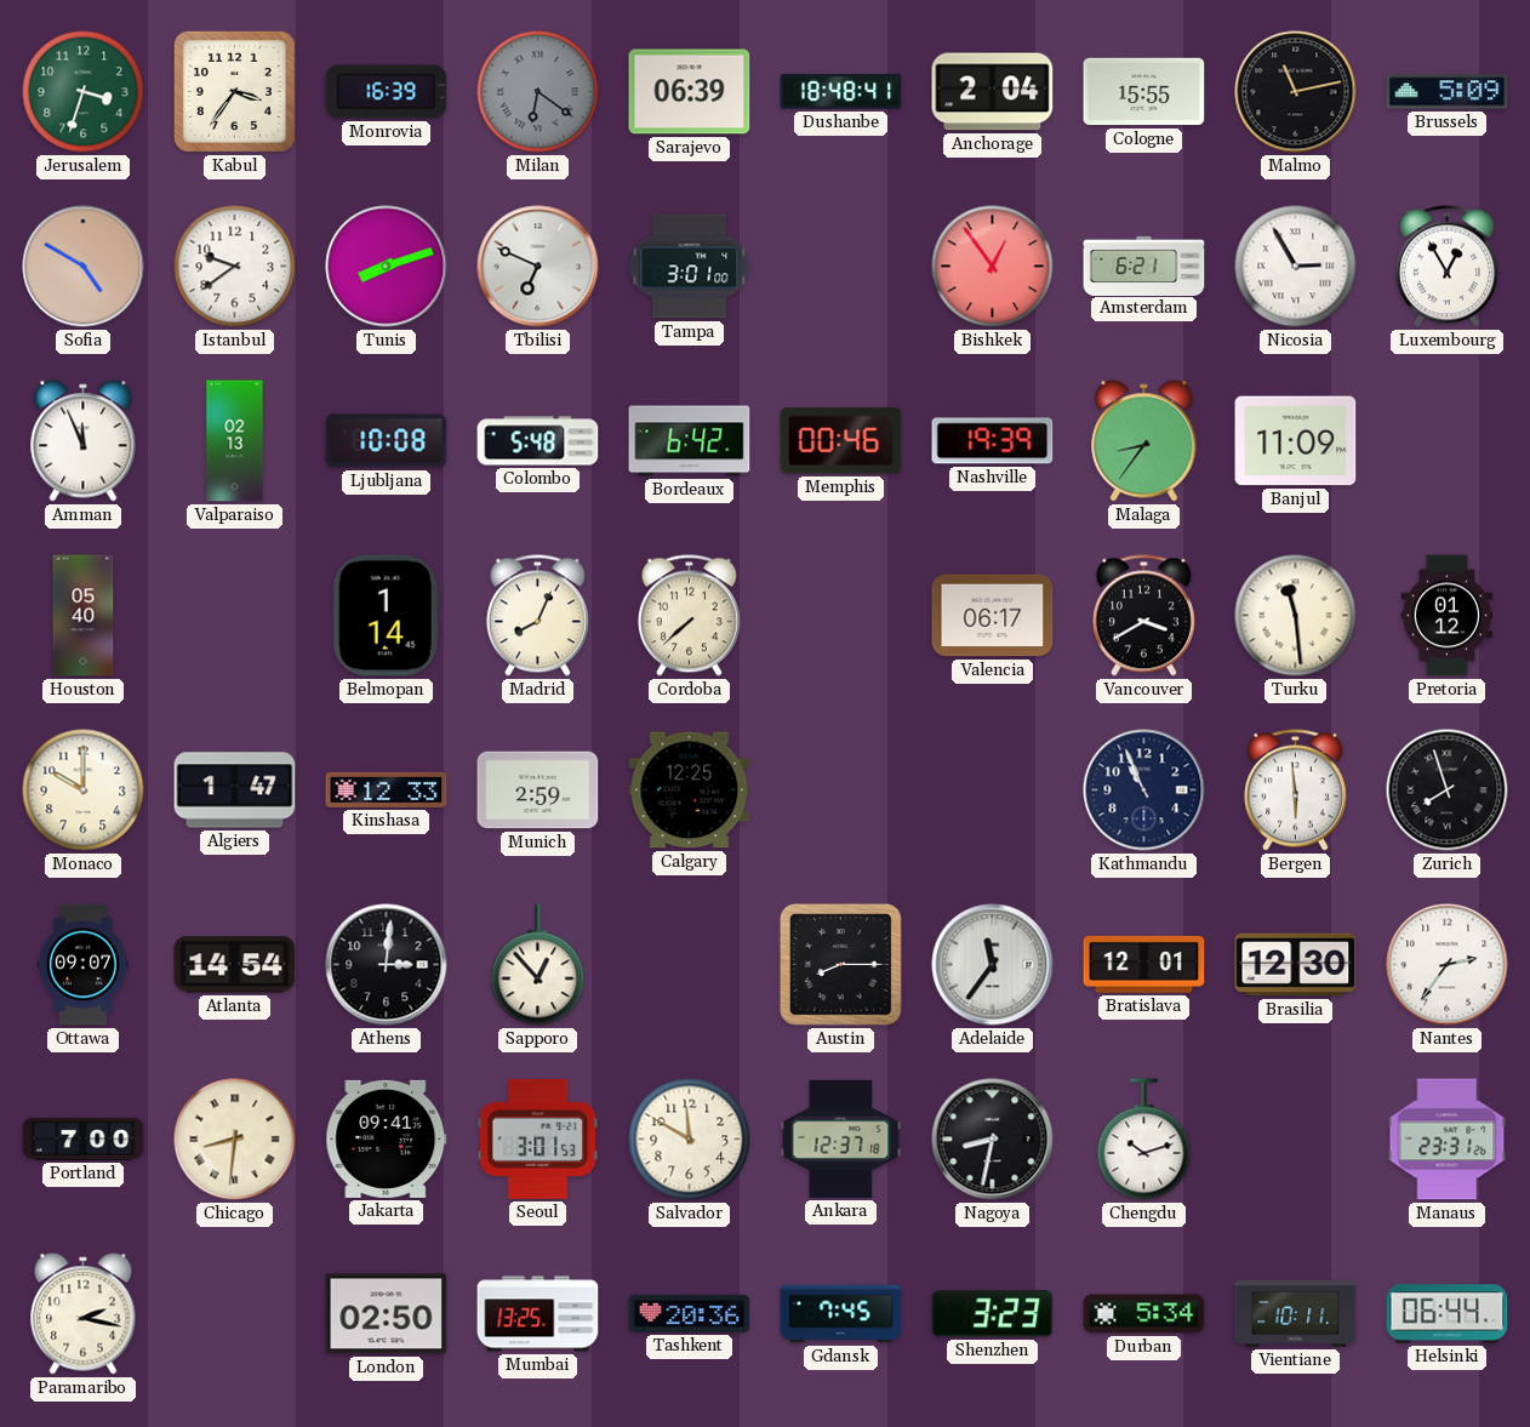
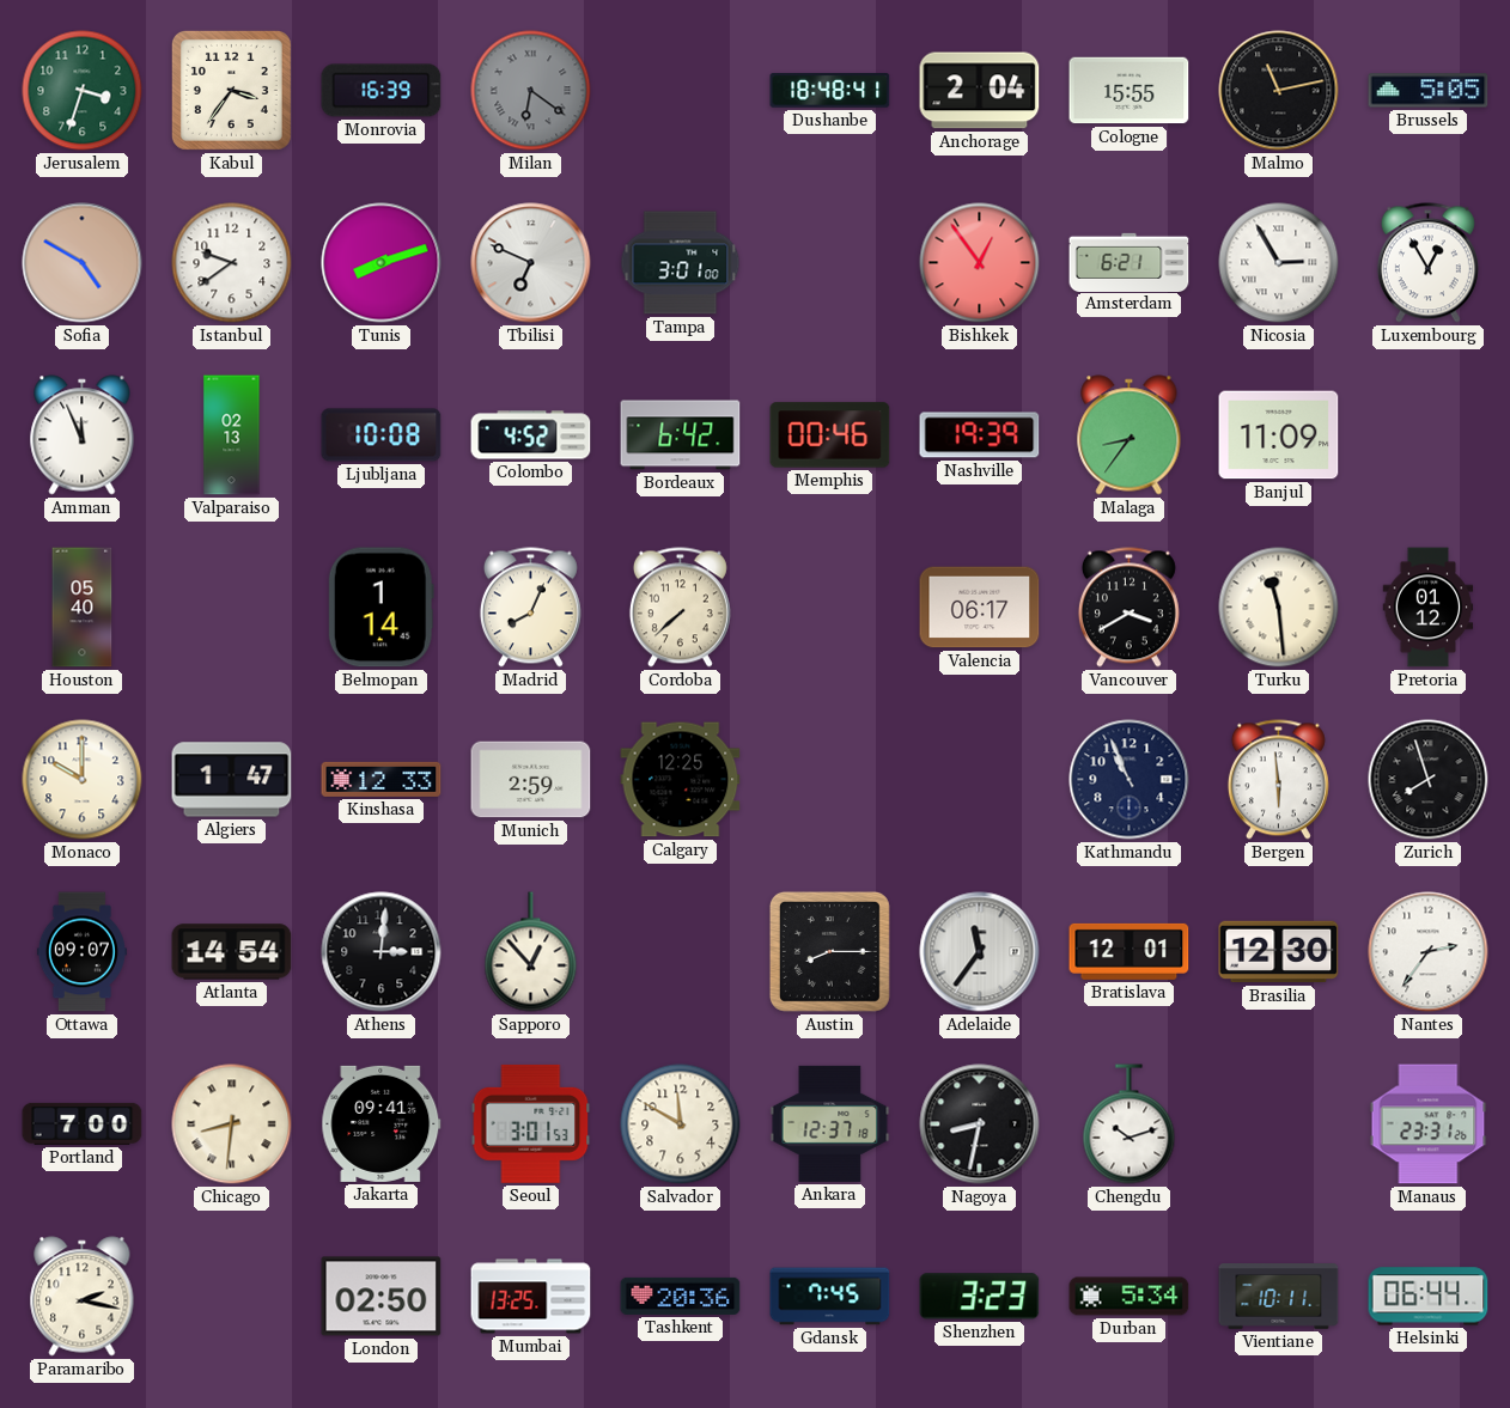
Sarajevo: 06:39 -> none
Brussels: 5:09 -> 5:05
Colombo: 5:48 -> 4:52
